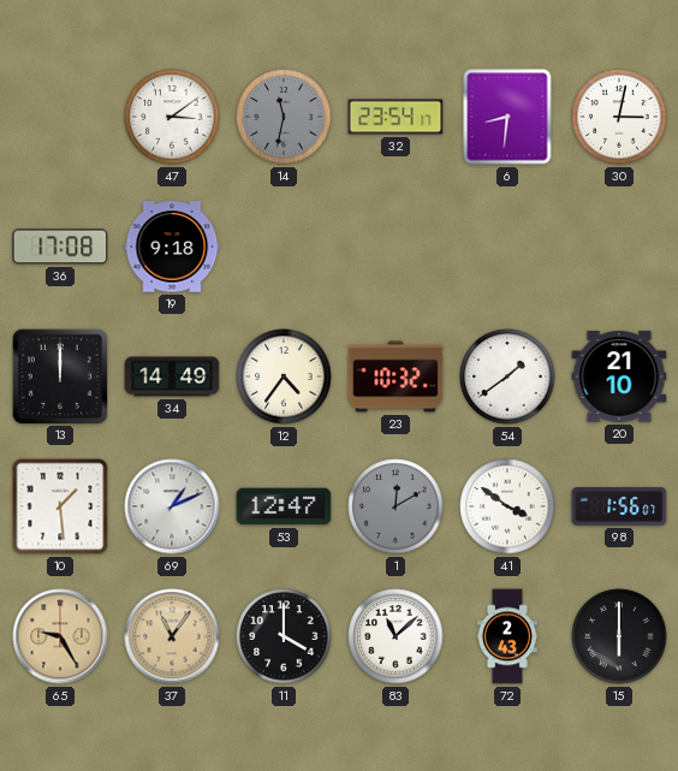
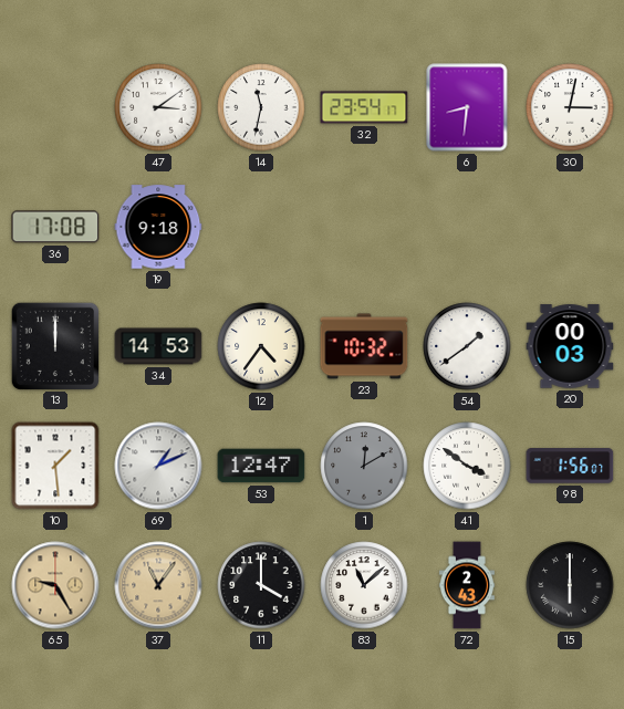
14 dial: grey -> white
34: 14:49 -> 14:53
20: 21:10 -> 00:03
